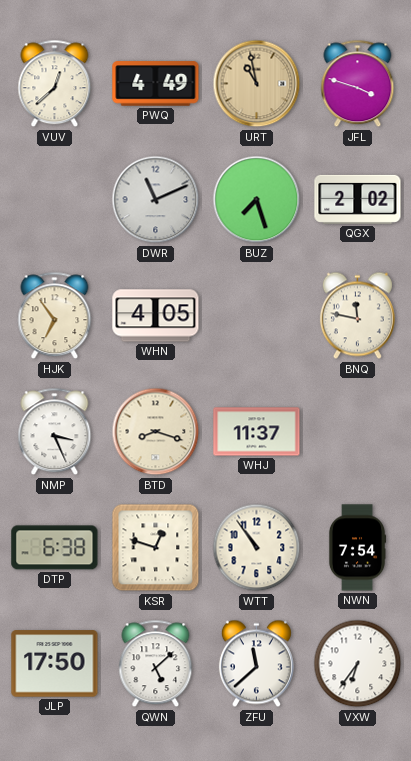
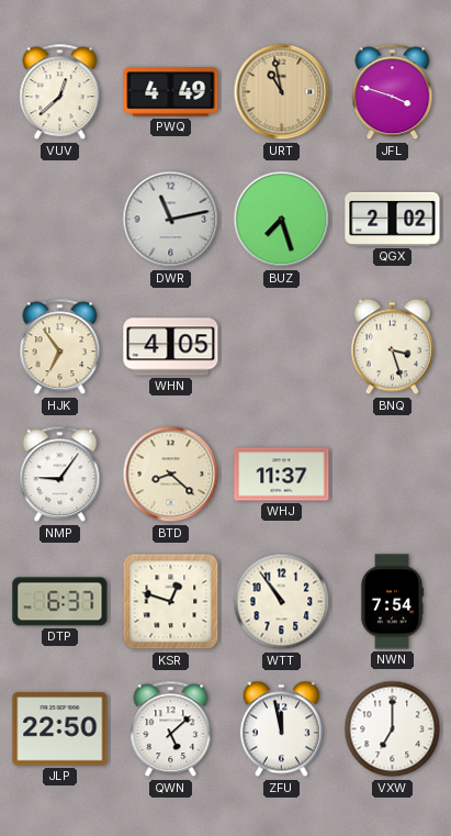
DWR: 11:11 -> 11:13
BNQ: 11:47 -> 3:27
NMP: 3:26 -> 9:06
BTD: 8:18 -> 8:22
DTP: 6:38 -> 6:37
JLP: 17:50 -> 22:50
ZFU: 11:38 -> 11:58
VXW: 6:36 -> 7:00
